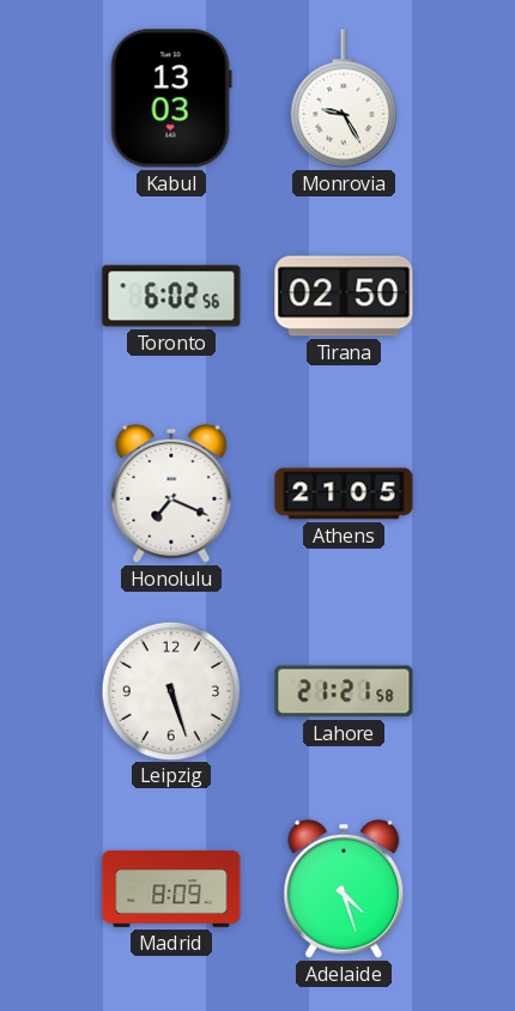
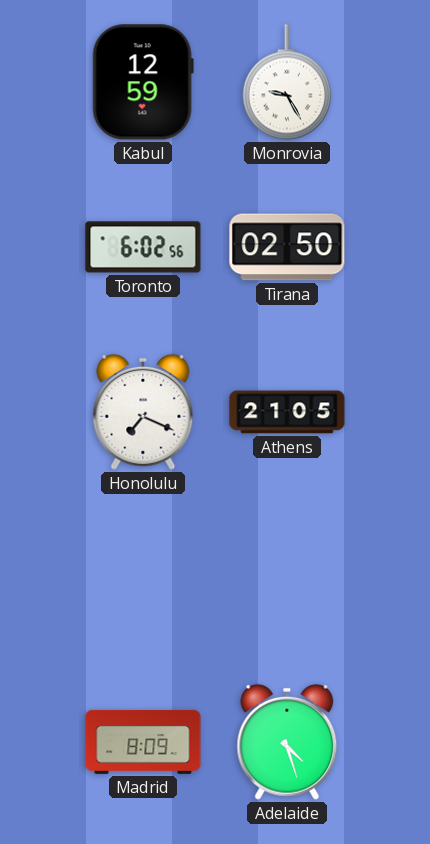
Kabul: 13:03 -> 12:59
Leipzig: 5:27 -> none
Lahore: 21:21 -> none
